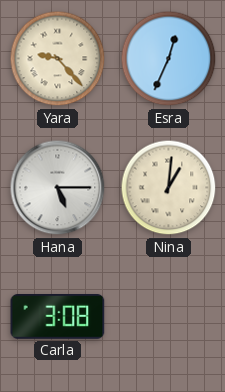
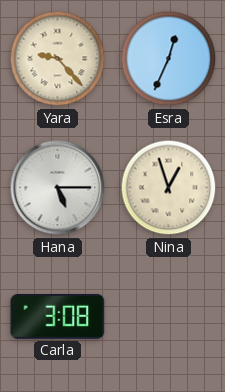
Nina: 1:01 -> 12:57
